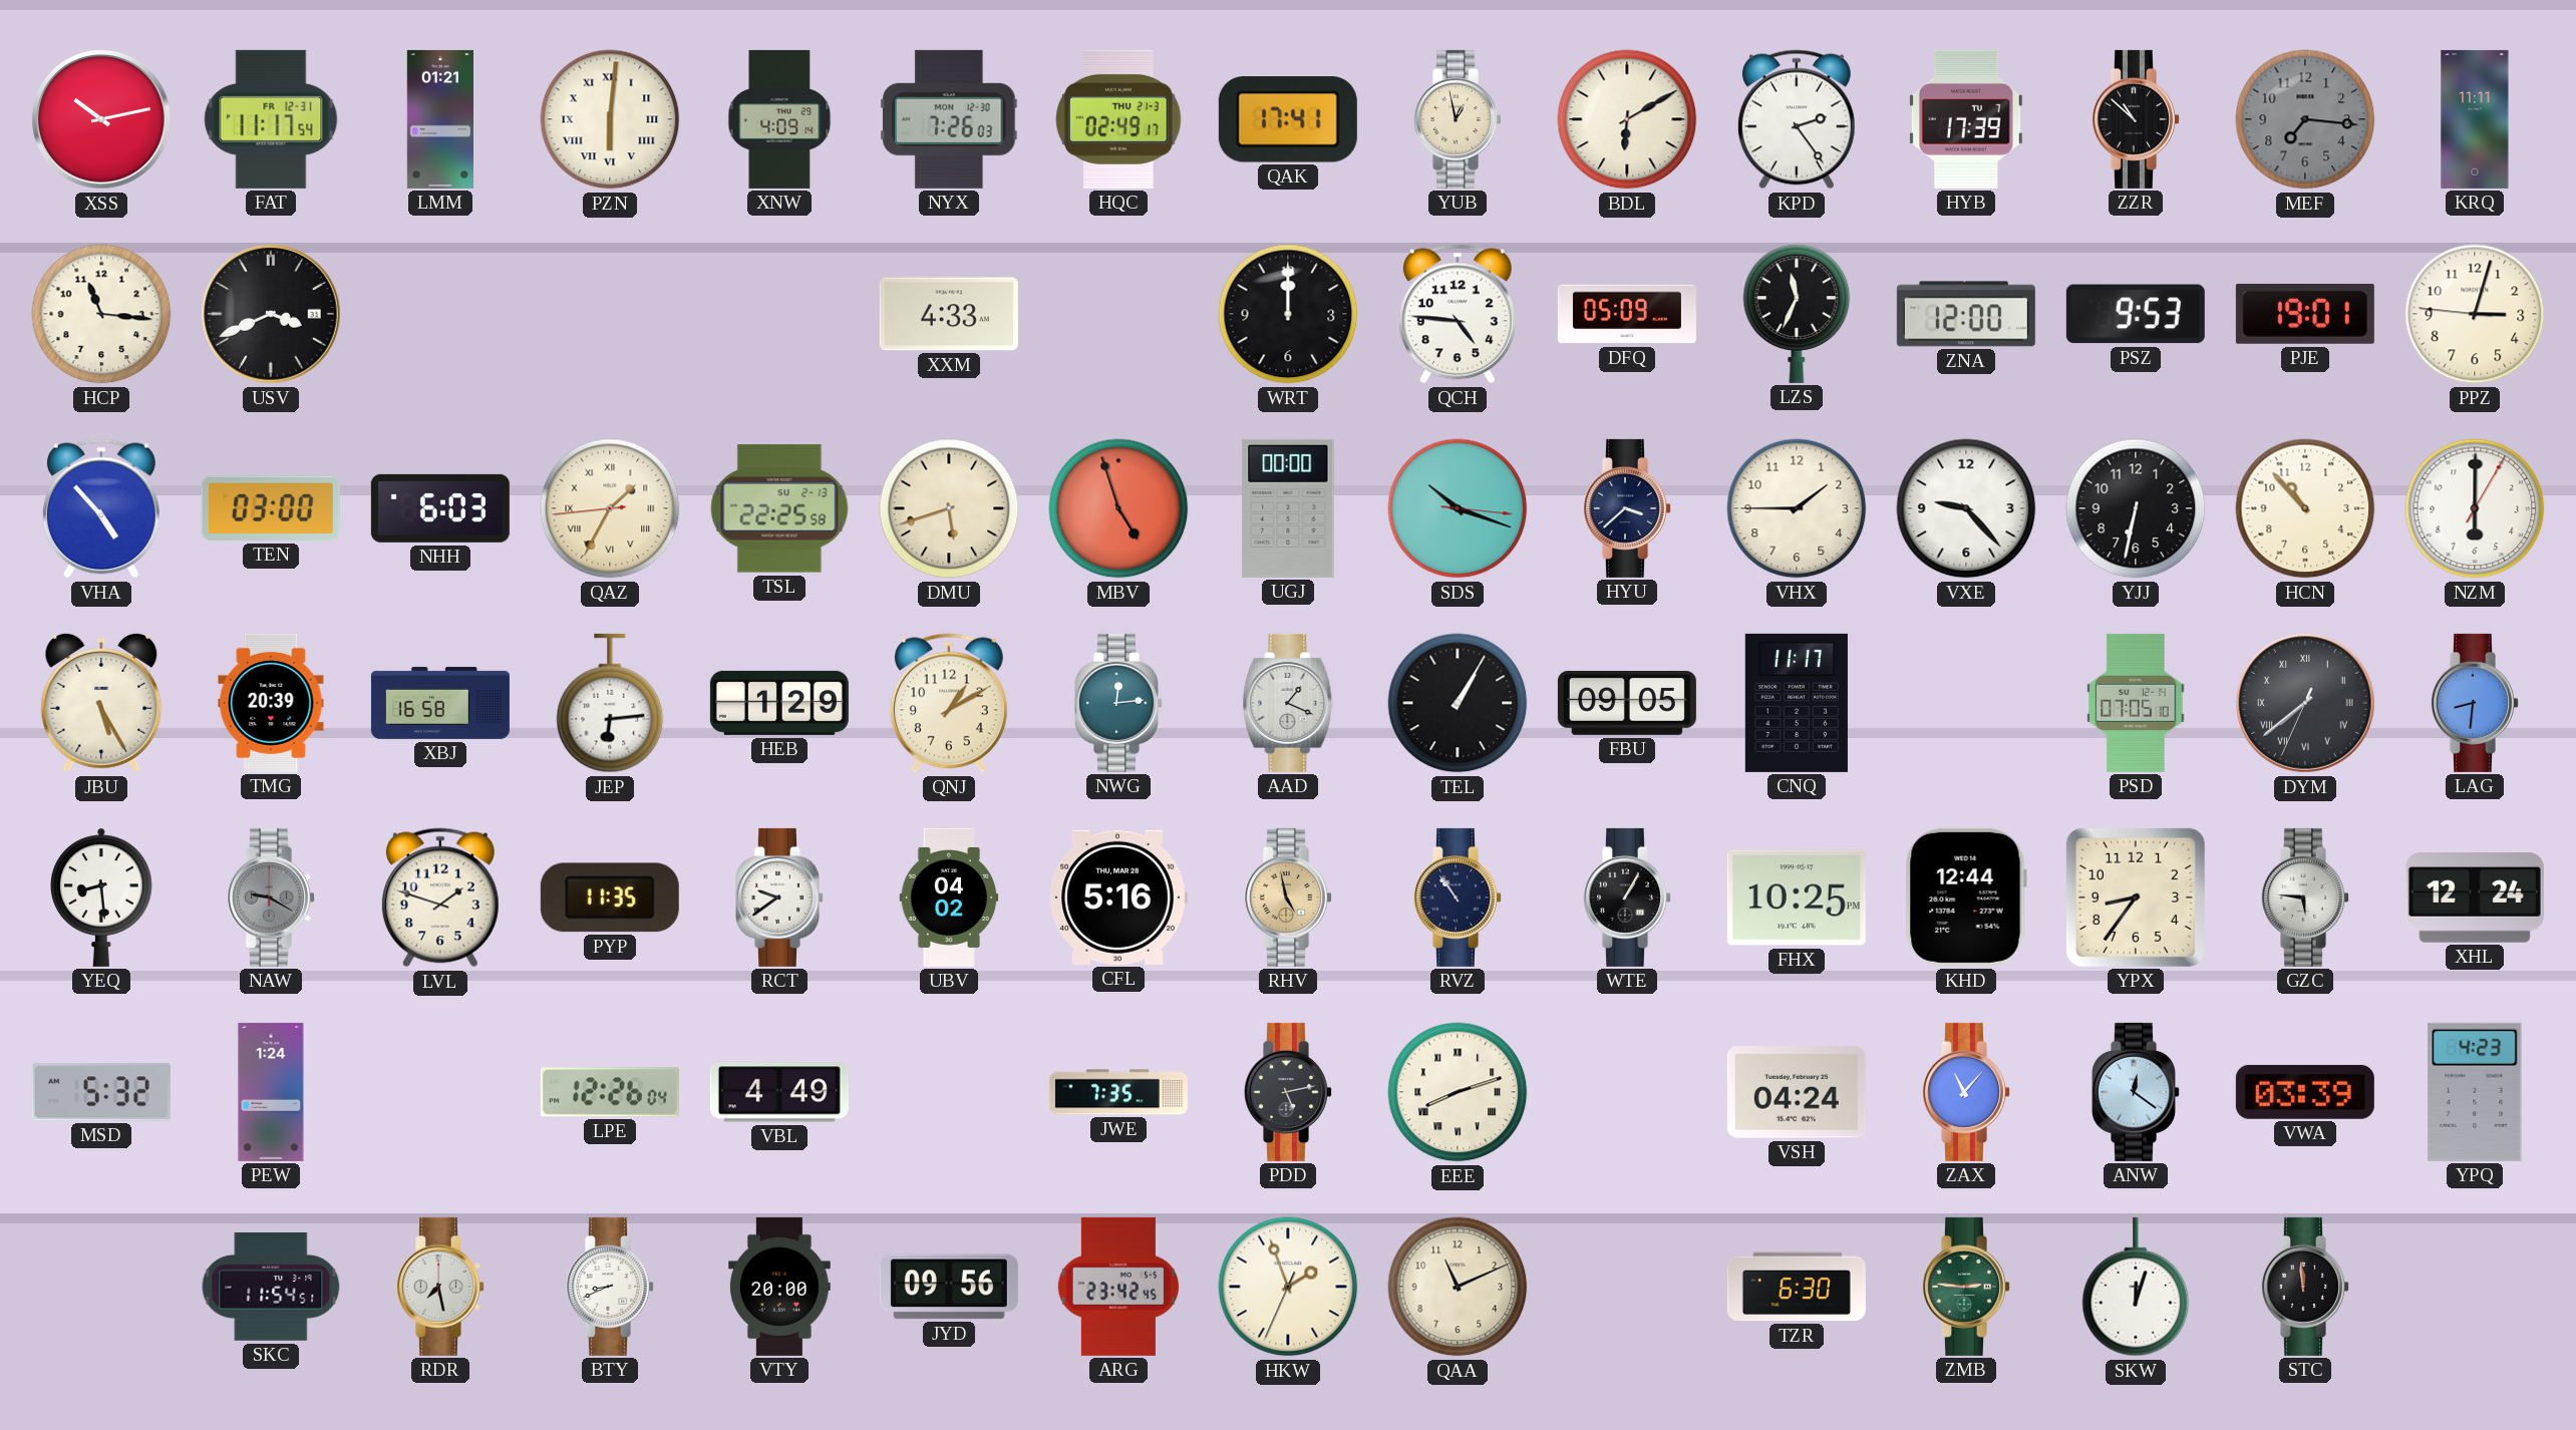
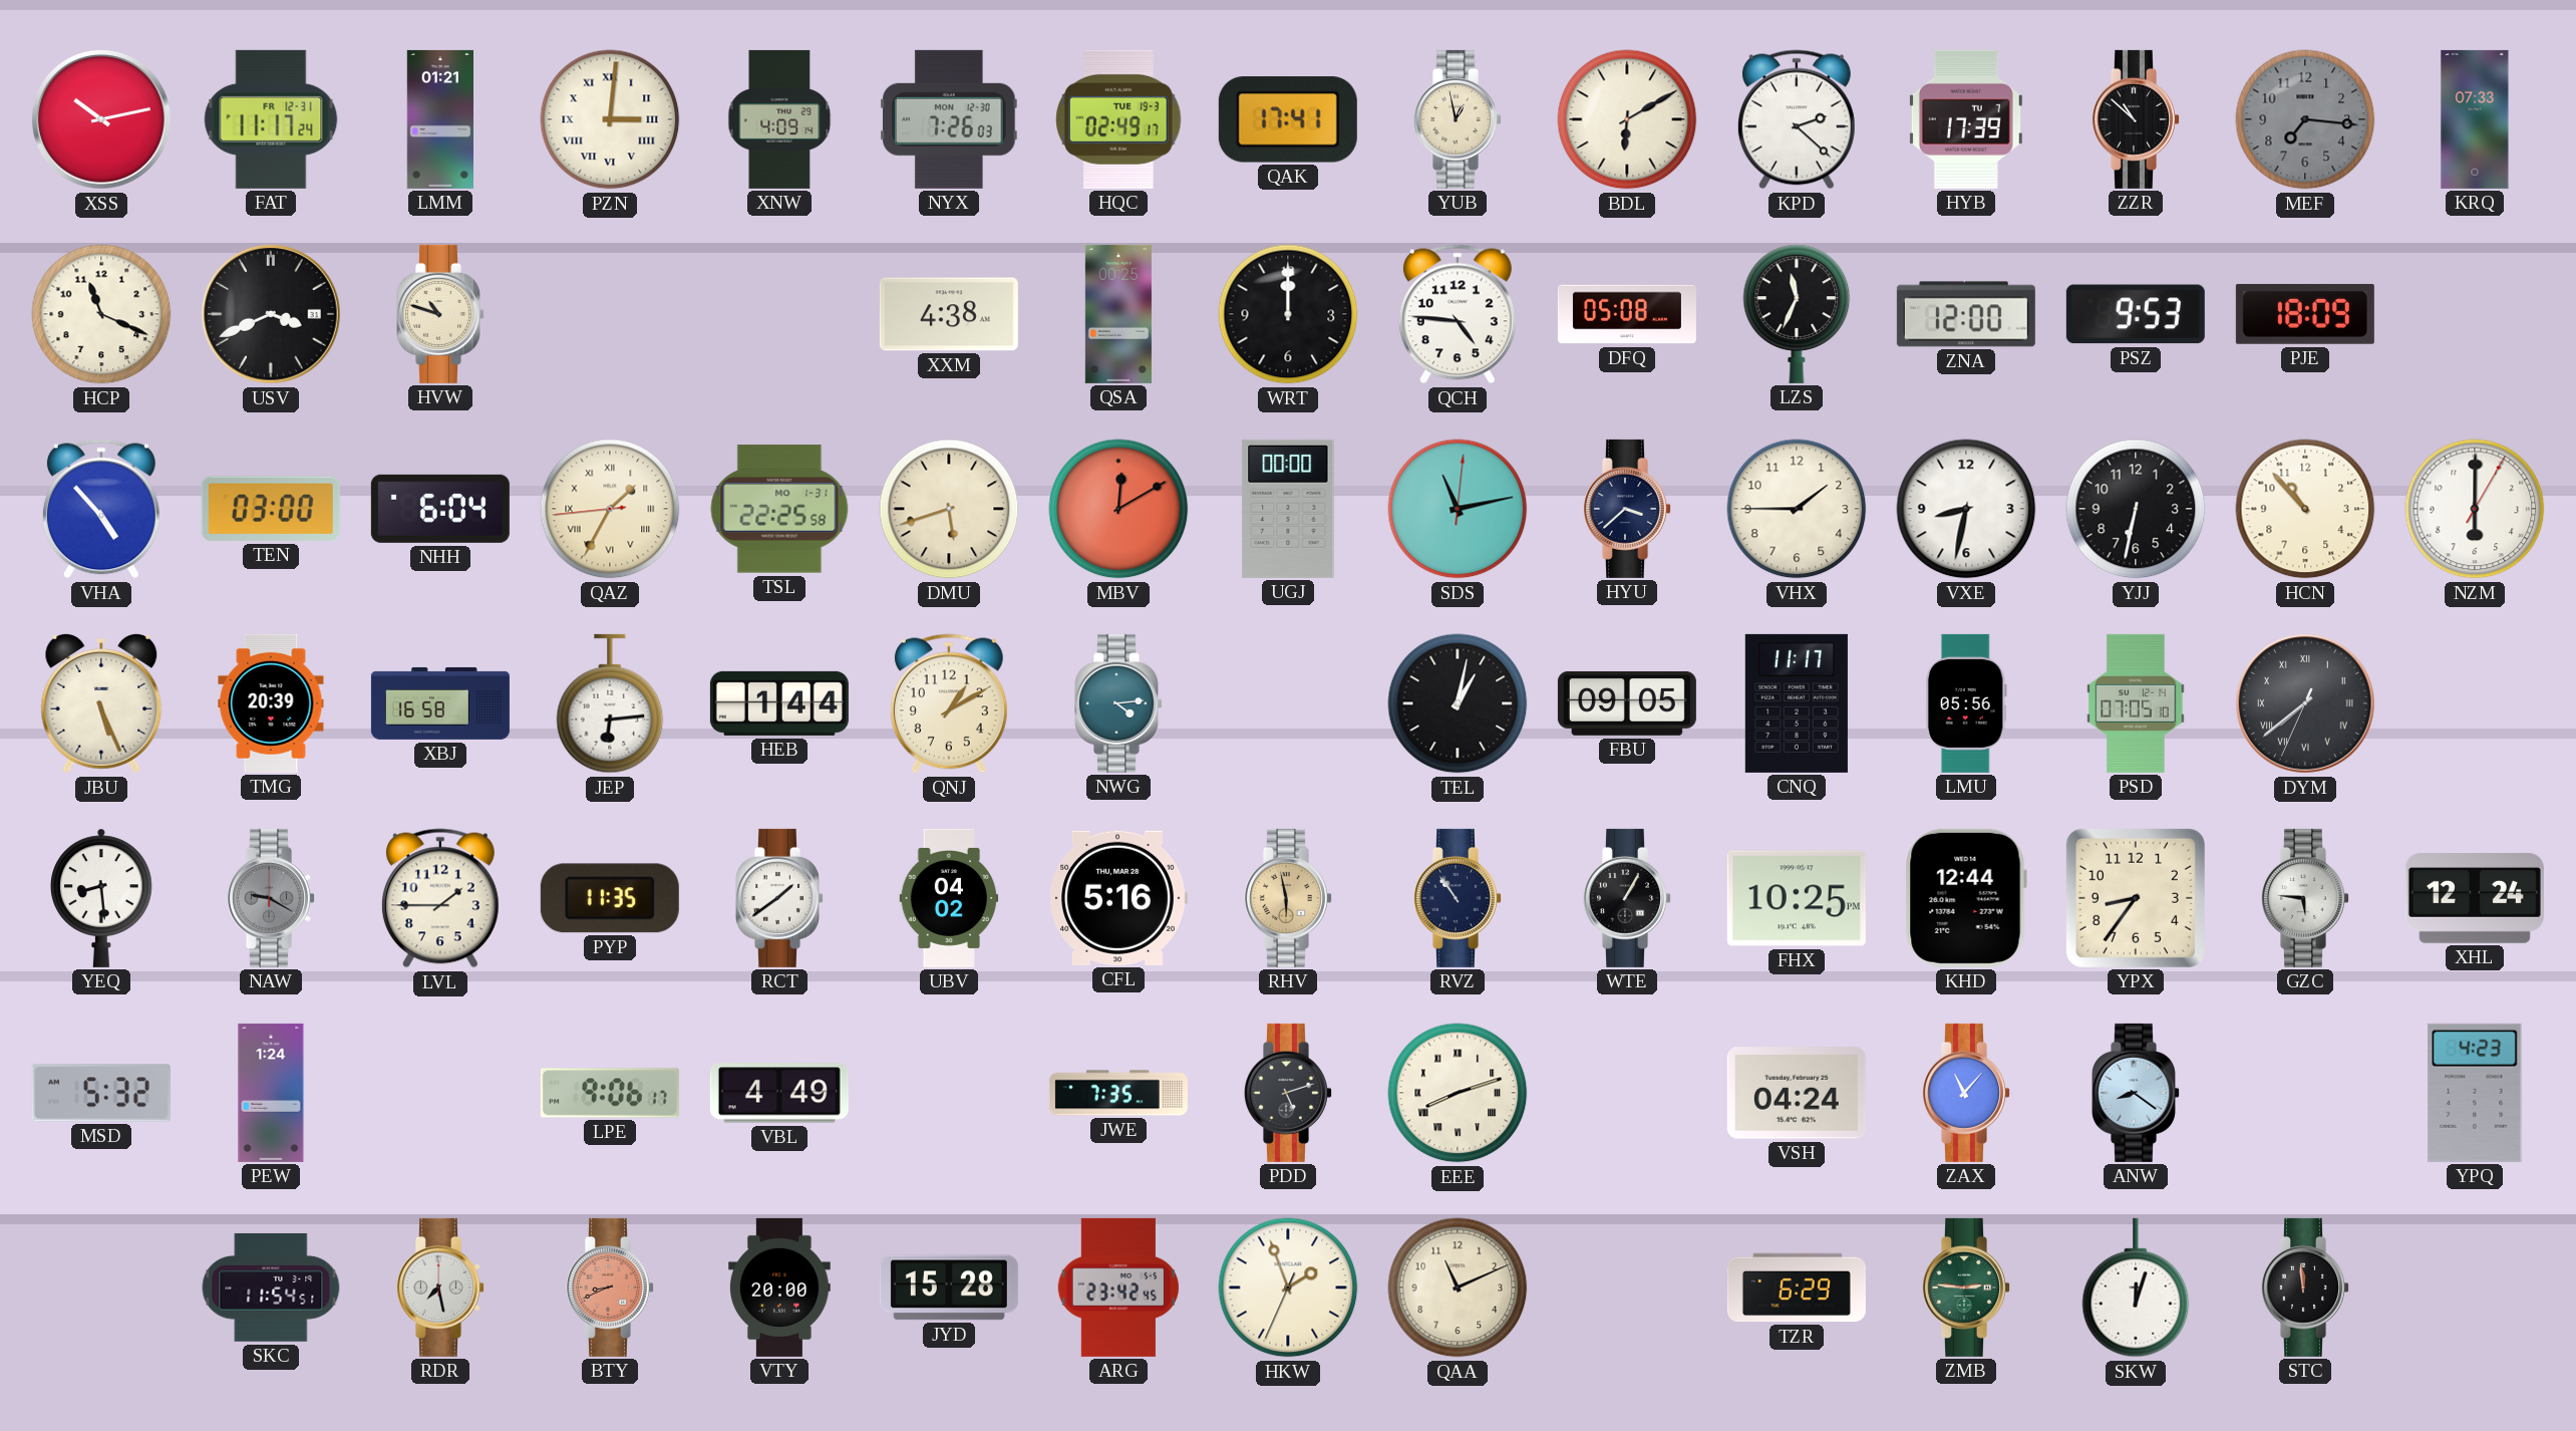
FAT: 11:17:54 -> 11:17:24
PZN: 6:01 -> 3:01
HQC date: THU 21-3 -> TUE 19-3
KPD: 2:24 -> 2:22
KRQ: 11:11 -> 07:33
HCP: 11:16 -> 11:19
HVW: none -> 10:48
XXM: 4:33 -> 4:38
QSA: none -> 00:25
DFQ: 05:09 -> 05:08
PJE: 19:01 -> 18:09
PPZ: 3:02 -> none
NHH: 6:03 -> 6:04
TSL date: SU 2-13 -> MO 1-31
MBV: 4:57 -> 12:10
SDS: 10:18 -> 11:13
VXE: 9:23 -> 8:32
JBU: 5:25 -> 5:26
HEB: 1:29 -> 1:44
NWG: 12:14 -> 4:14
AAD: 1:19 -> none
TEL: 1:05 -> 1:02
LMU: none -> 05:56
LAG: 8:31 -> none
LVL: 1:48 -> 1:45
RCT: 9:39 -> 1:39
RHV: 4:58 -> 5:58
LPE: 12:26 -> 9:06
PDD: 5:13 -> 5:12
ANW: 12:21 -> 8:21
VWA: 03:39 -> none
BTY dial: white -> salmon
JYD: 09:56 -> 15:28
TZR: 6:30 -> 6:29
